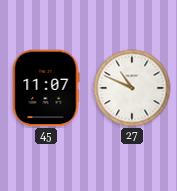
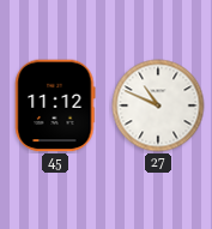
45: 11:07 -> 11:12
